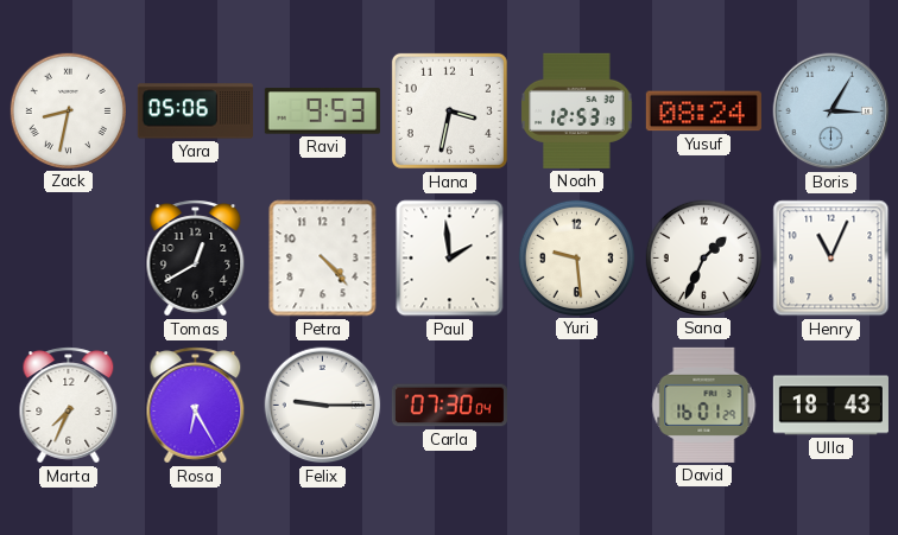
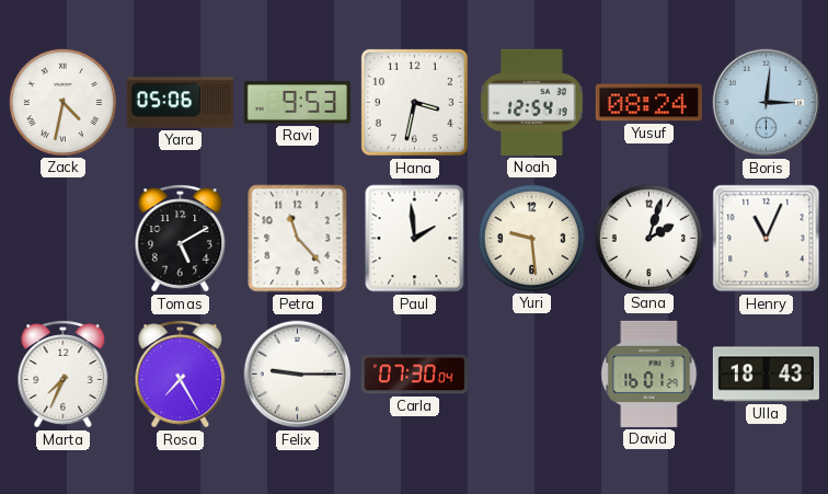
Zack: 8:32 -> 4:32
Noah: 12:53 -> 12:54
Boris: 3:05 -> 3:01
Tomas: 12:40 -> 5:10
Petra: 4:23 -> 11:23
Sana: 1:34 -> 2:03
Rosa: 6:25 -> 7:25
